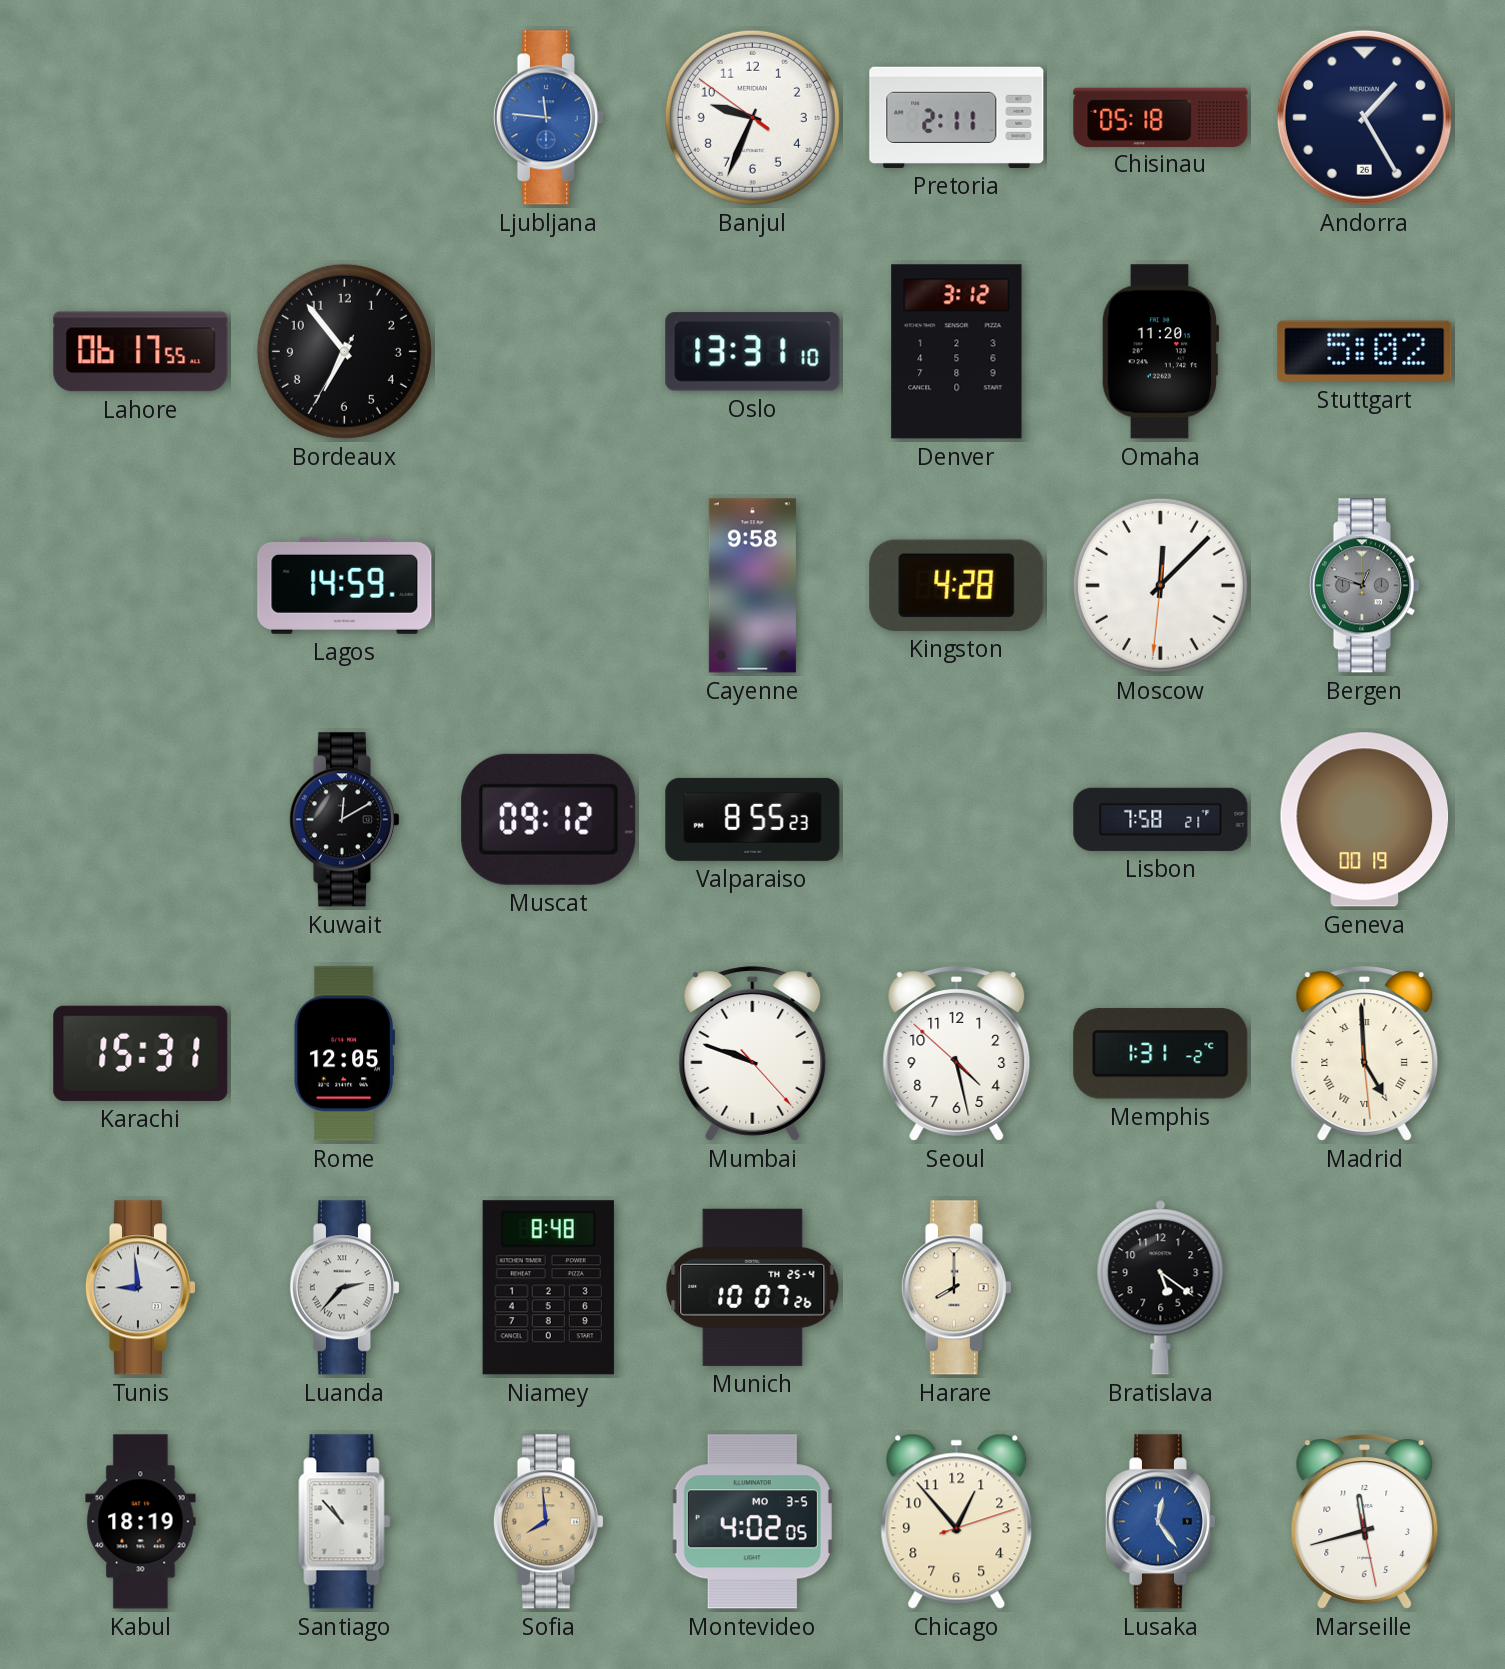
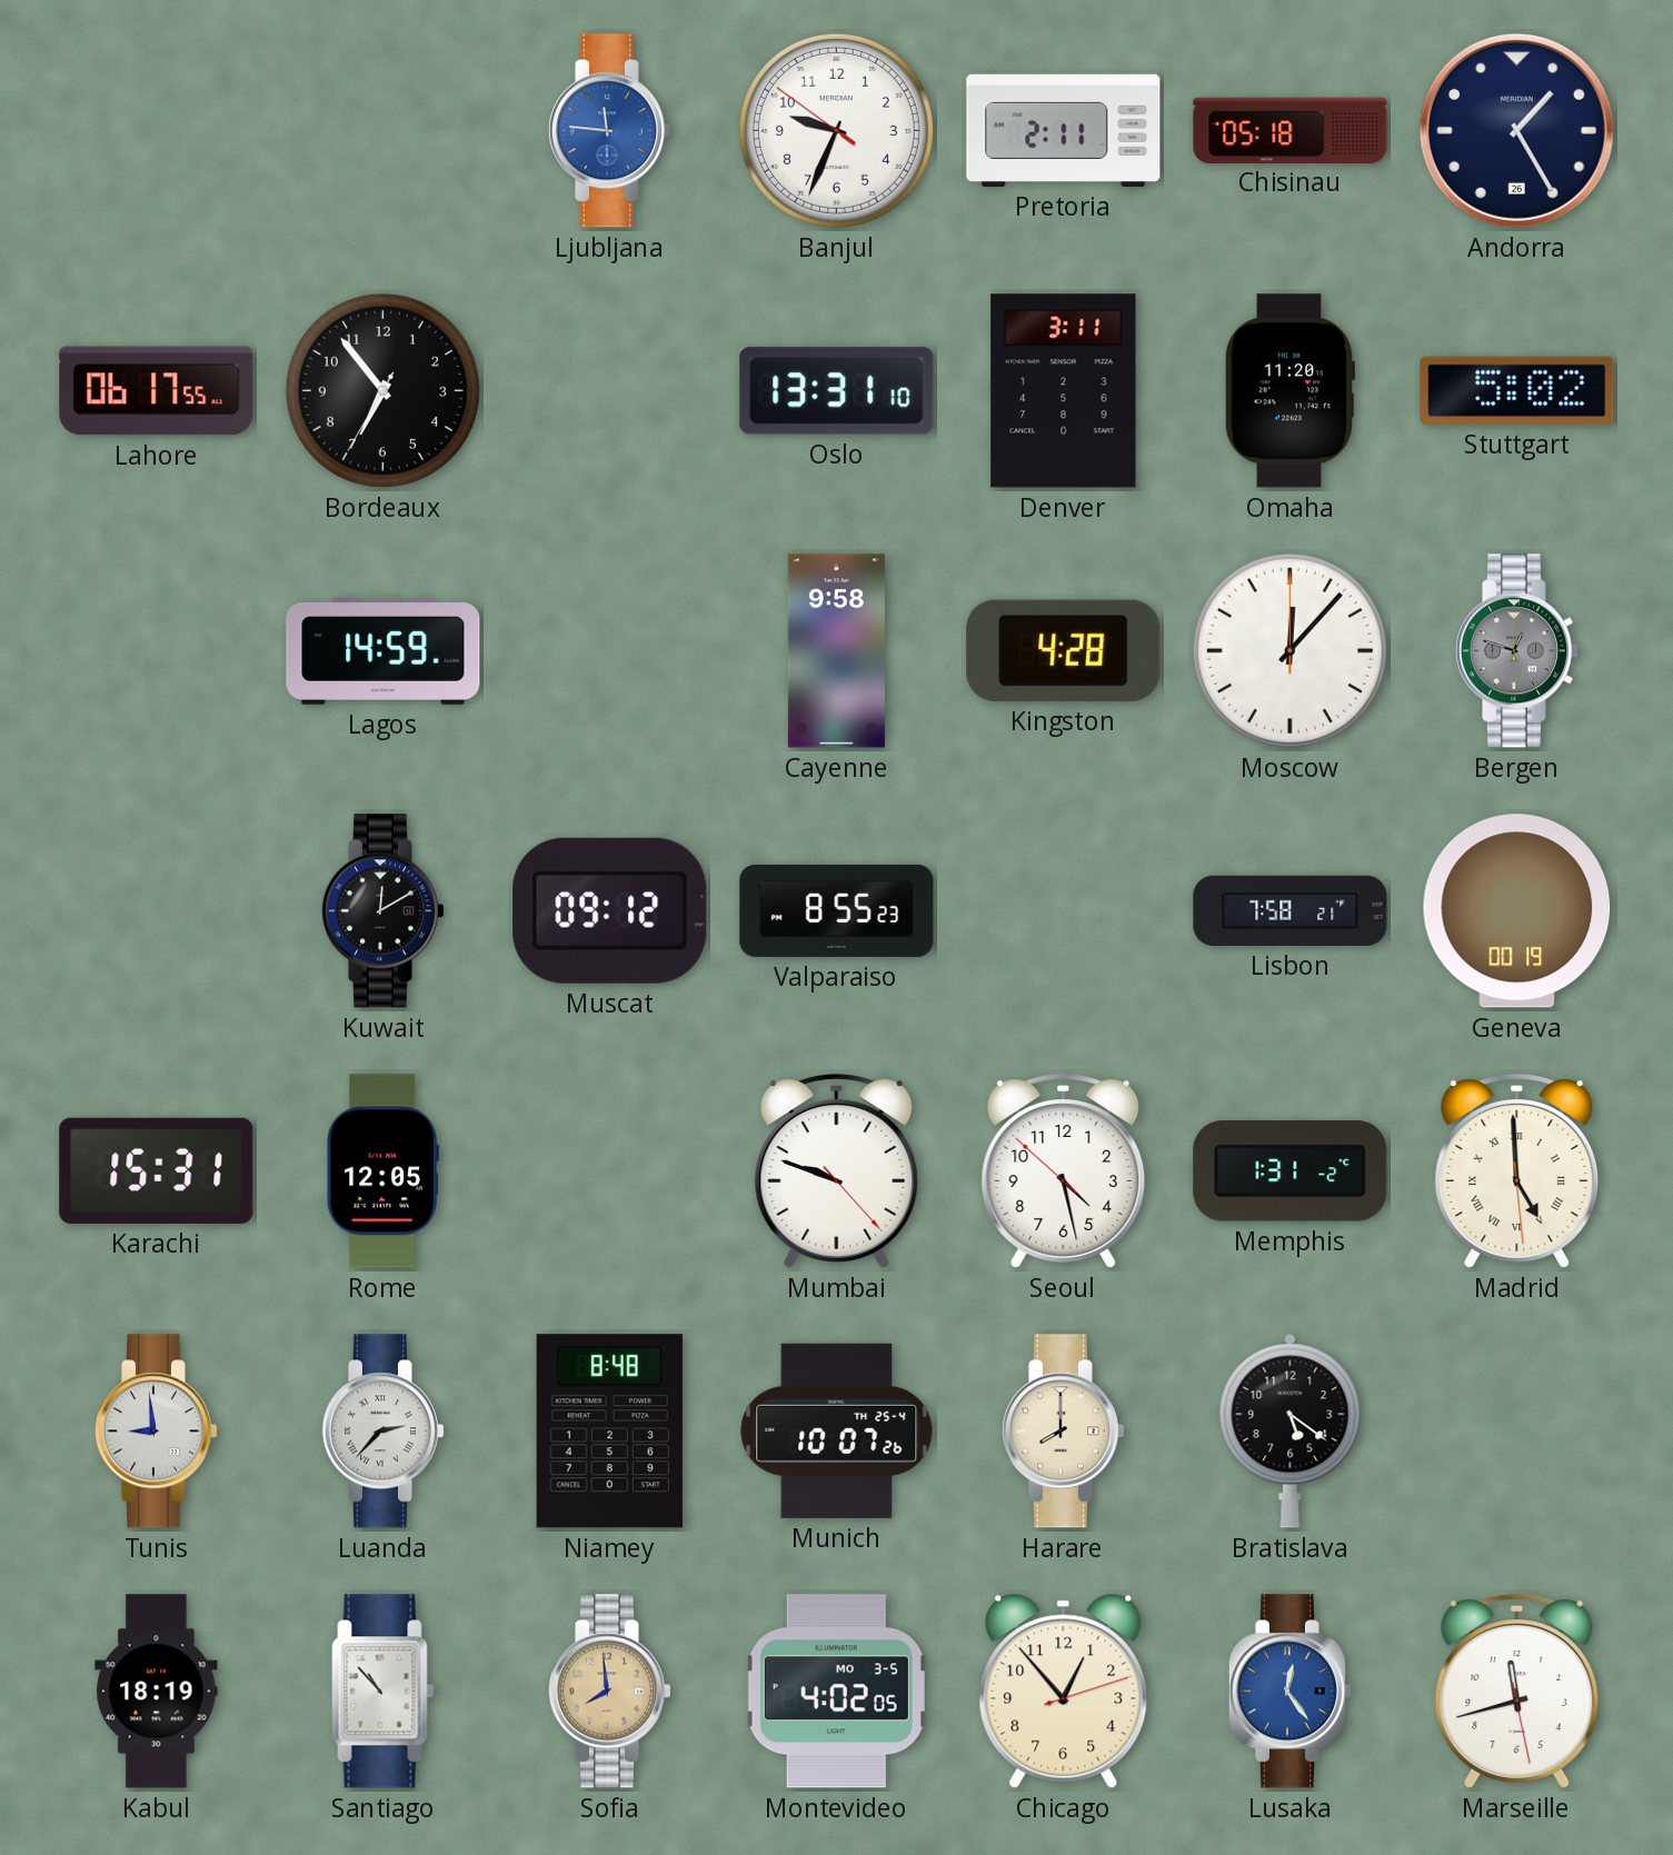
Denver: 3:12 -> 3:11
Moscow: 12:07:31 -> 12:07:00
